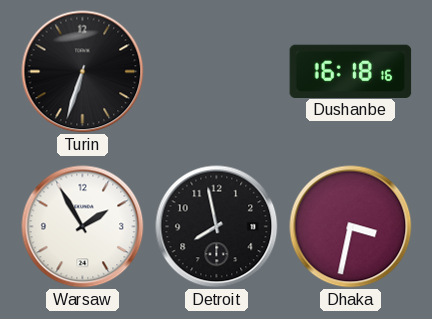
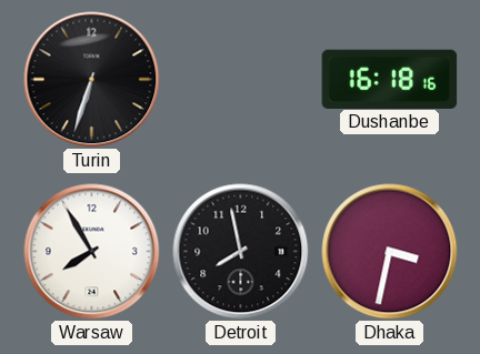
Warsaw: 1:55 -> 7:55
